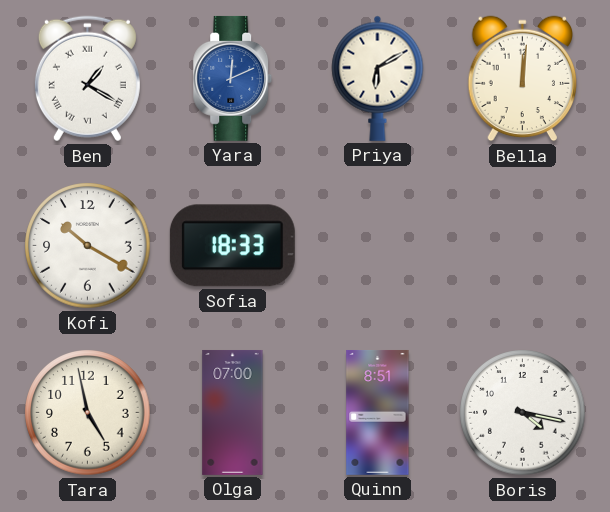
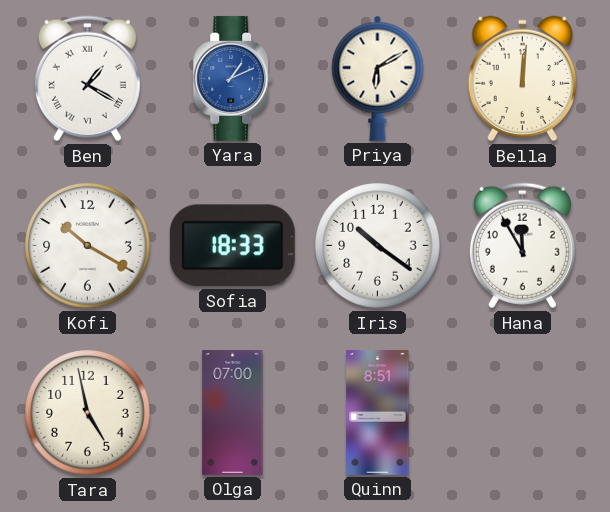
Yara: 12:11 -> 1:11
Iris: none -> 10:21
Hana: none -> 11:55
Boris: 4:17 -> none
